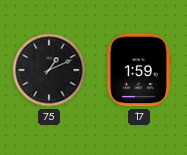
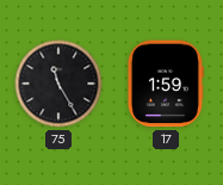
75: 1:11 -> 11:25
